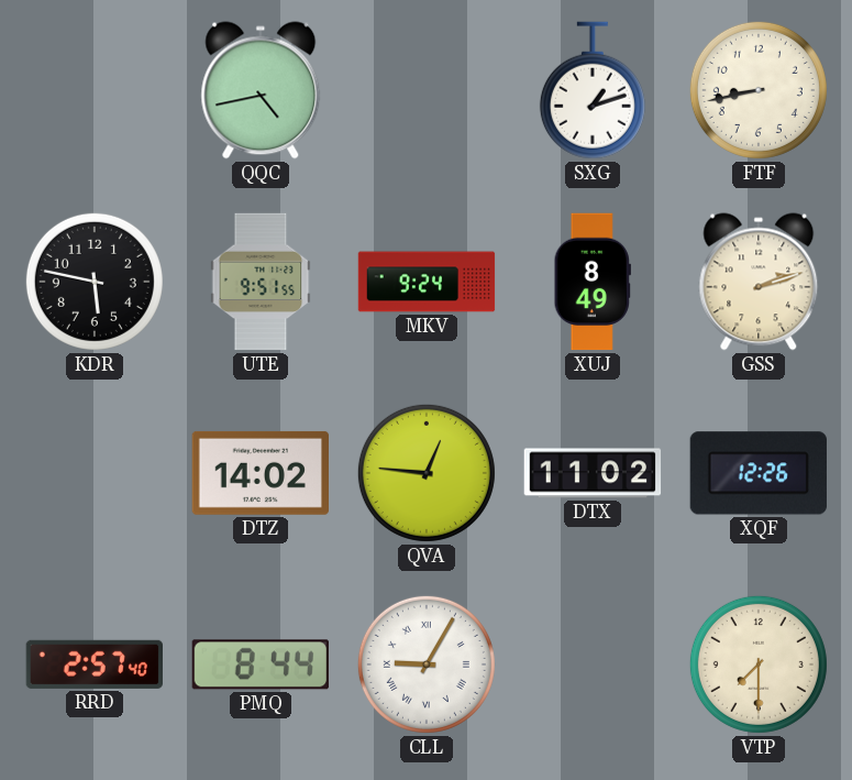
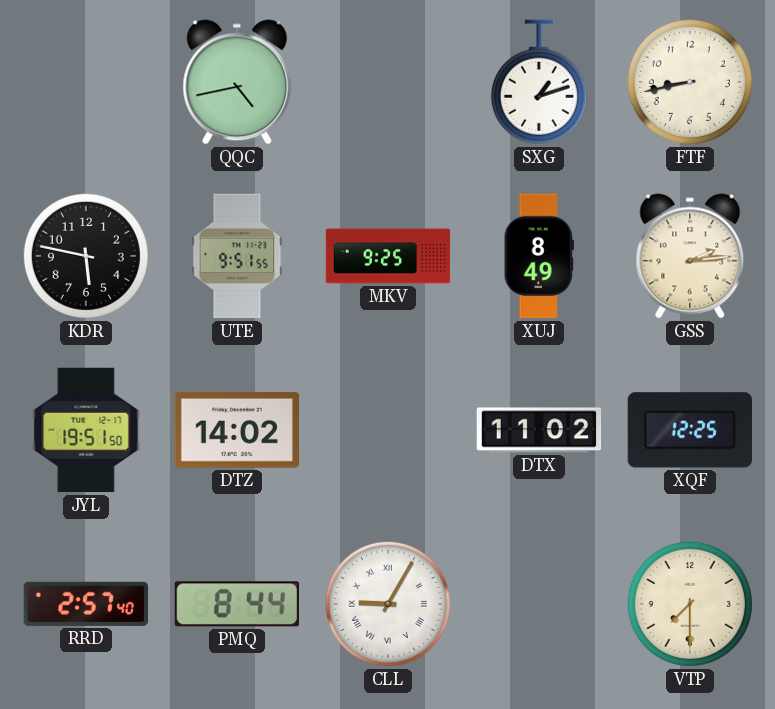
MKV: 9:24 -> 9:25
GSS: 2:12 -> 2:14
JYL: none -> 19:51
QVA: 12:46 -> none
XQF: 12:26 -> 12:25
